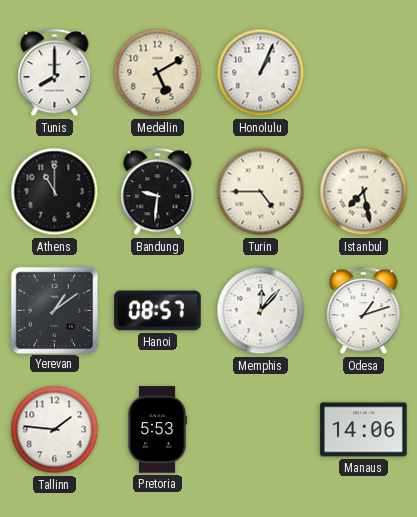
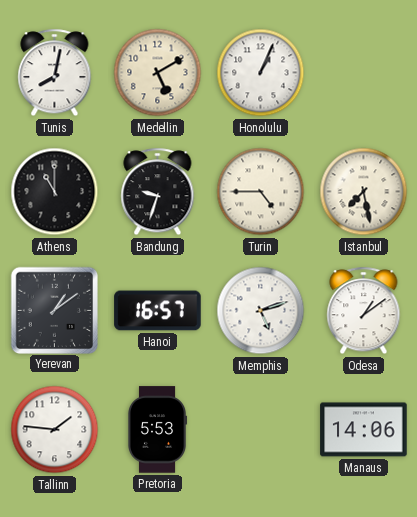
Tunis: 8:00 -> 8:02
Bandung: 9:31 -> 9:33
Hanoi: 08:57 -> 16:57
Memphis: 12:07 -> 5:12
Odesa: 1:12 -> 1:09
